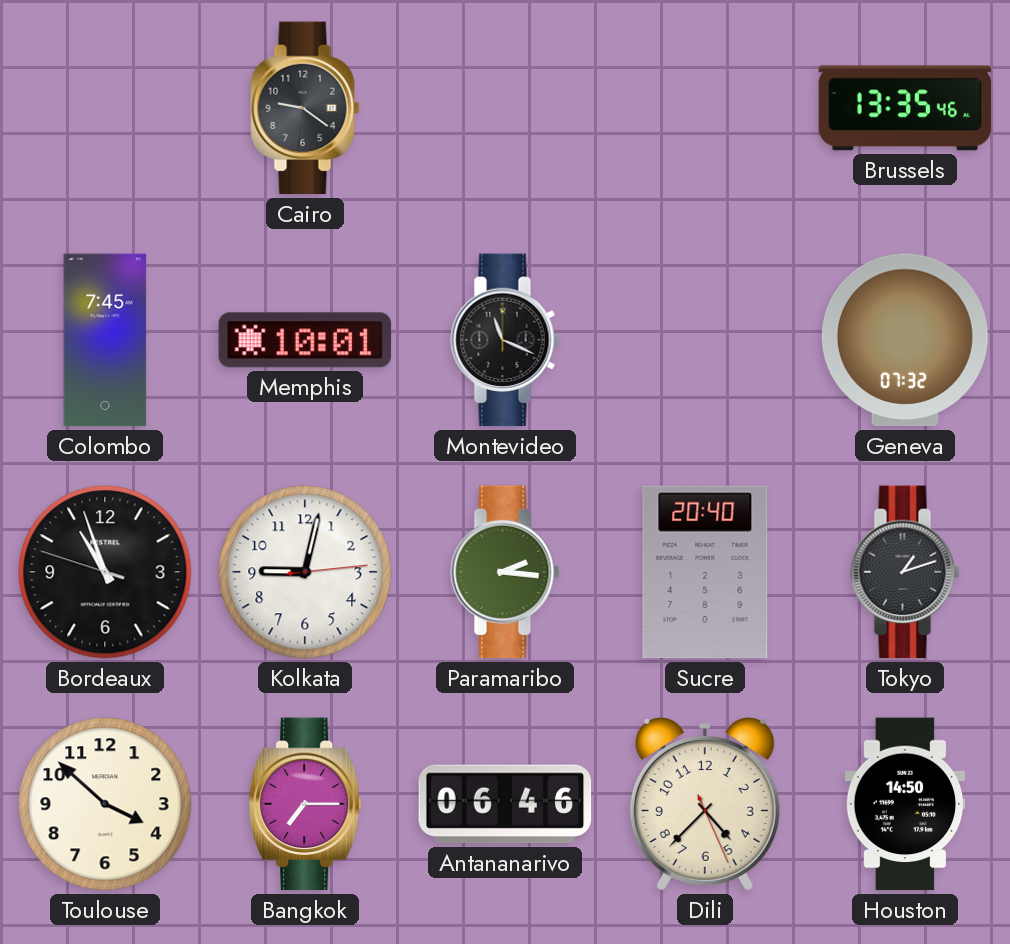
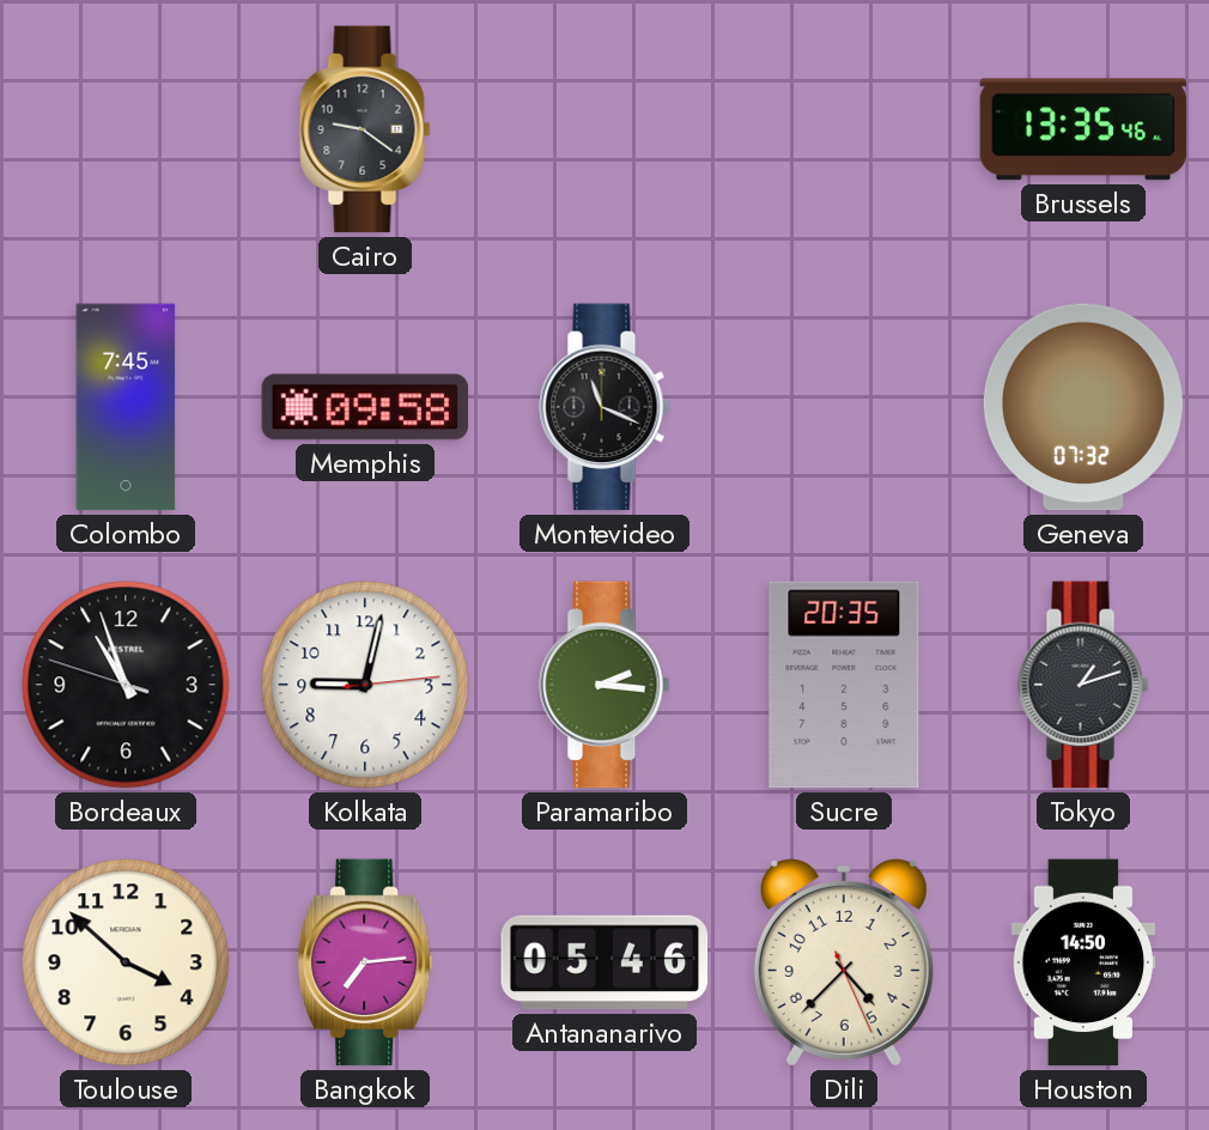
Memphis: 10:01 -> 09:58
Sucre: 20:40 -> 20:35
Bangkok: 7:15 -> 7:14
Antananarivo: 06:46 -> 05:46
